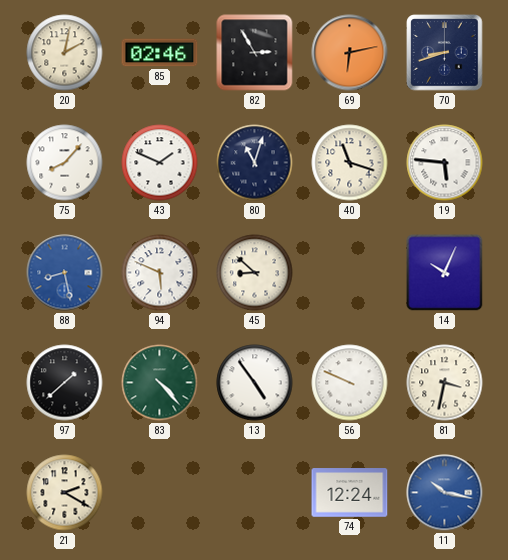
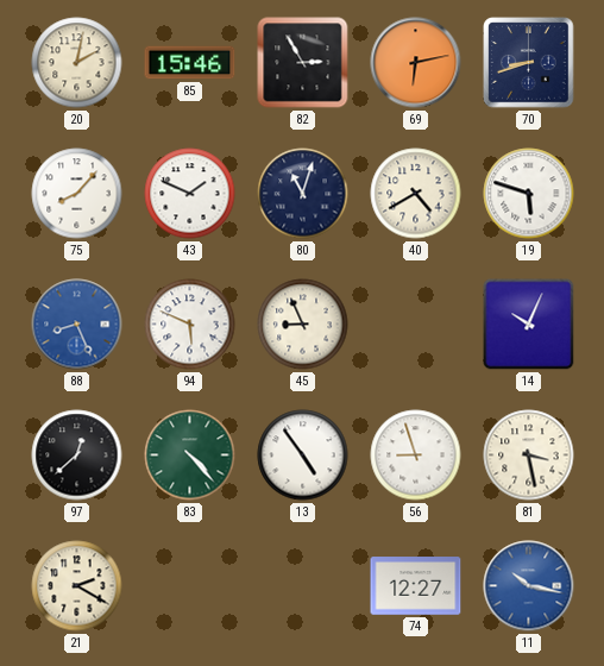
85: 02:46 -> 15:46
40: 11:18 -> 4:40
19: 5:46 -> 5:48
88: 8:28 -> 8:26
45: 8:52 -> 8:56
97: 1:38 -> 12:38
56: 9:49 -> 8:57
81: 3:32 -> 3:28
74: 12:24 -> 12:27
